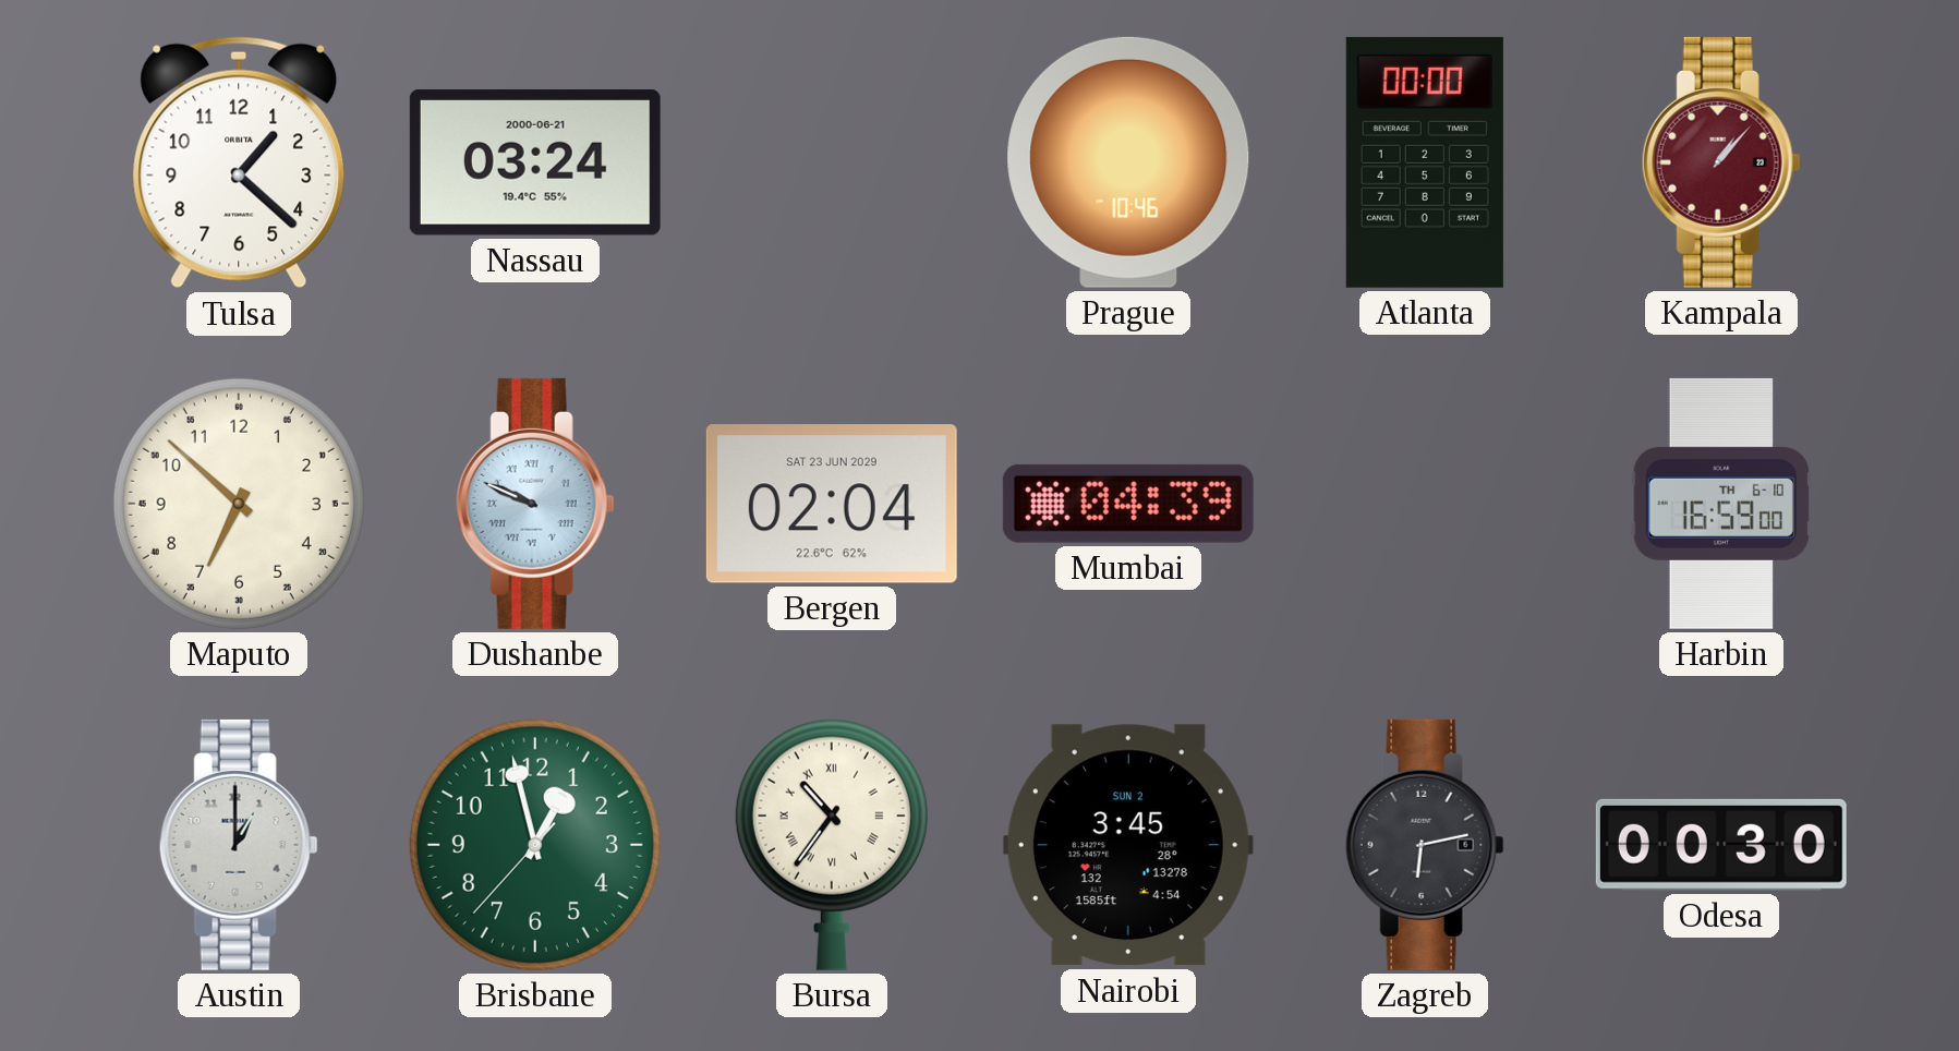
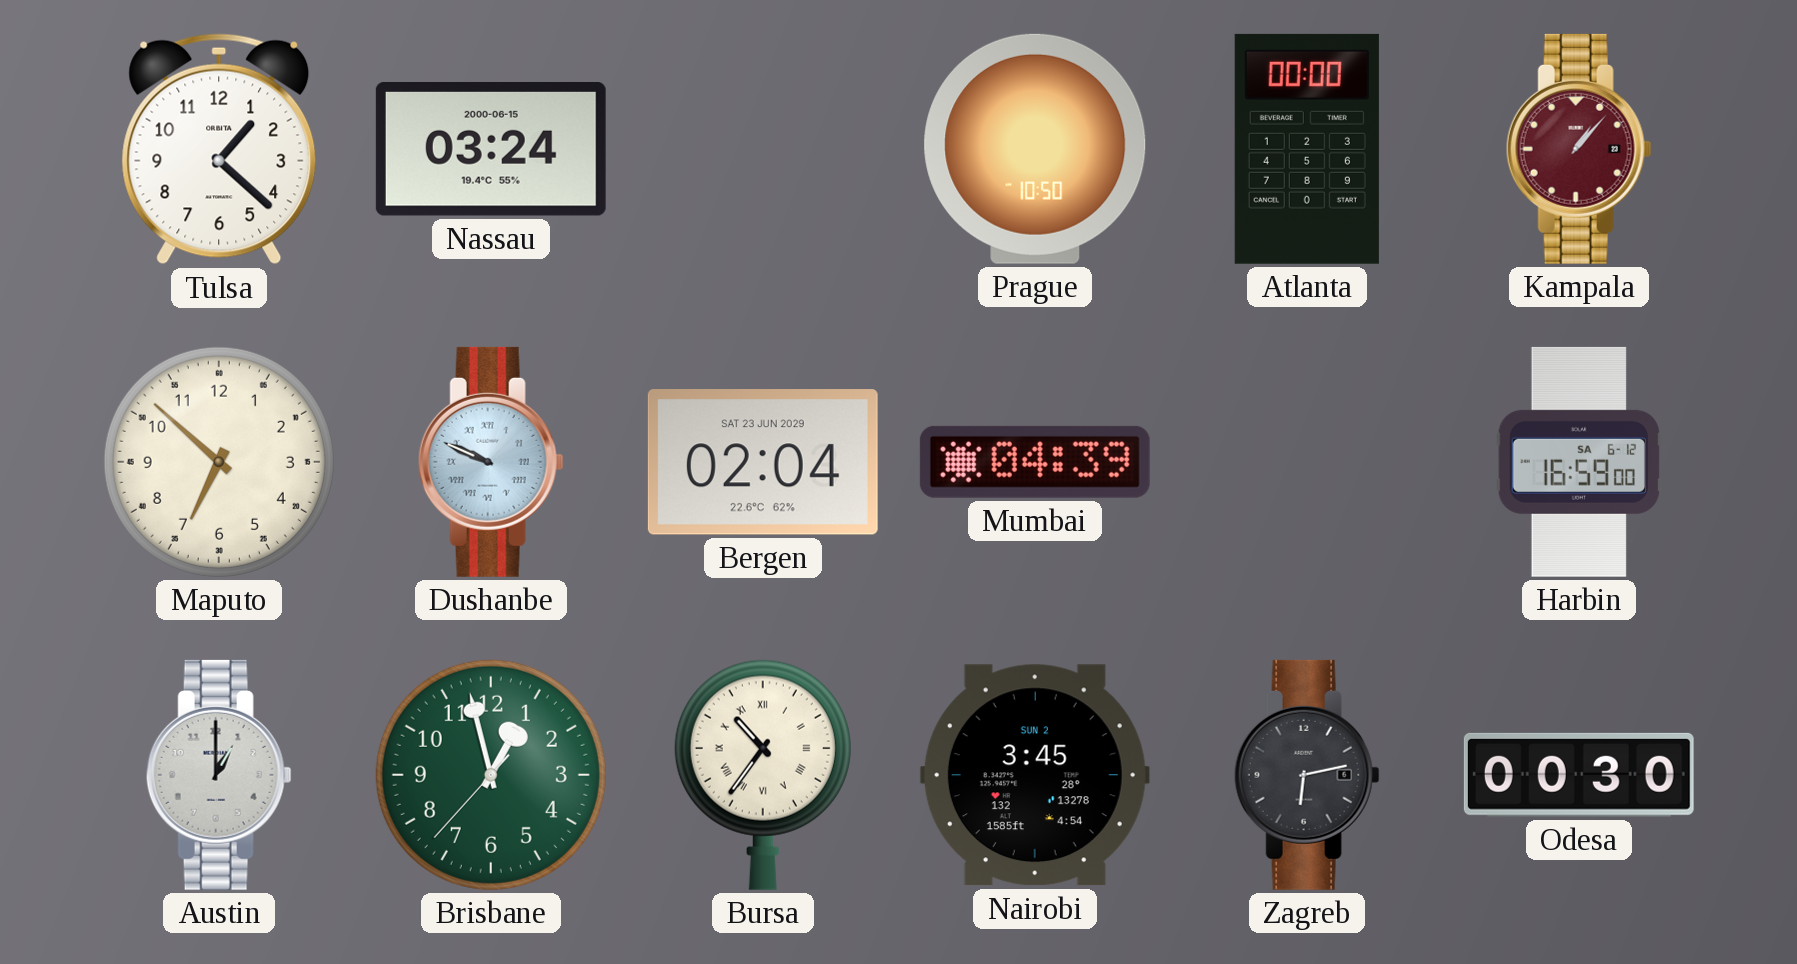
Nassau date: 2000-06-21 -> 2000-06-15
Prague: 10:46 -> 10:50
Harbin date: TH 6-10 -> SA 6-12
